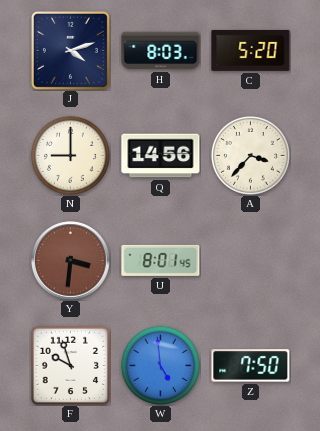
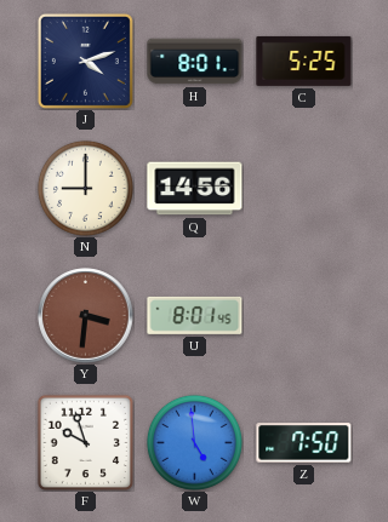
H: 8:03 -> 8:01
C: 5:20 -> 5:25
A: 3:37 -> none
